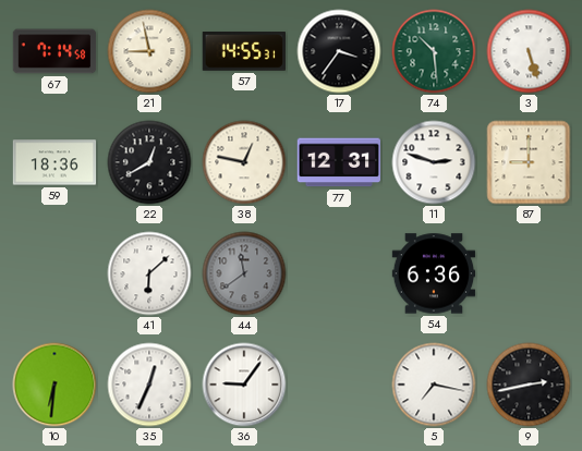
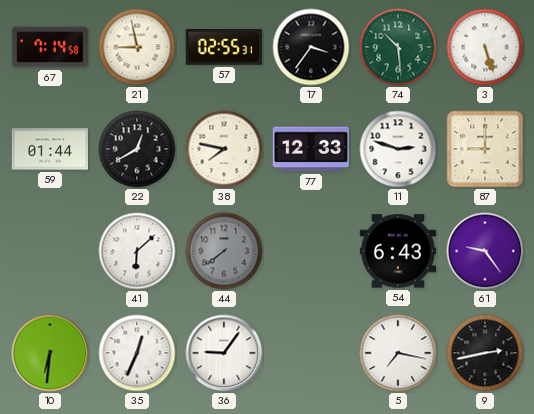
57: 14:55 -> 02:55
59: 18:36 -> 01:44
38: 12:47 -> 7:47
77: 12:31 -> 12:33
44: 11:39 -> 7:39
54: 6:36 -> 6:43
61: none -> 9:24
